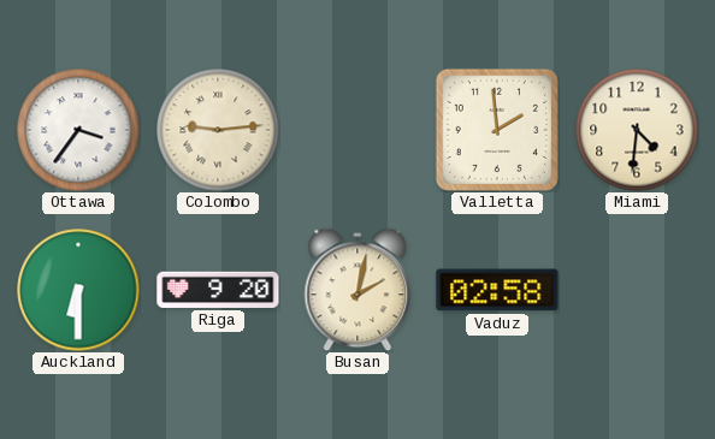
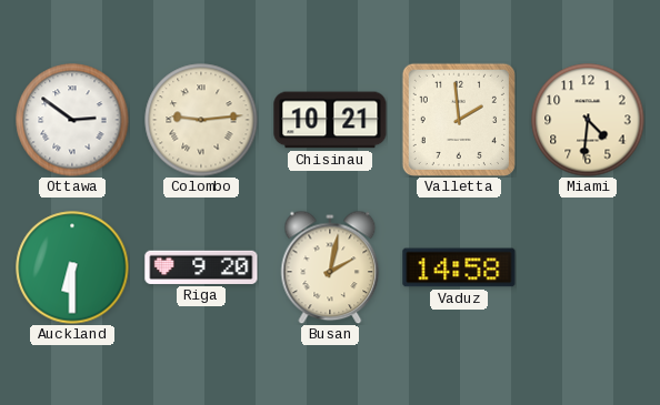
Ottawa: 3:36 -> 2:51
Chisinau: none -> 10:21
Vaduz: 02:58 -> 14:58
